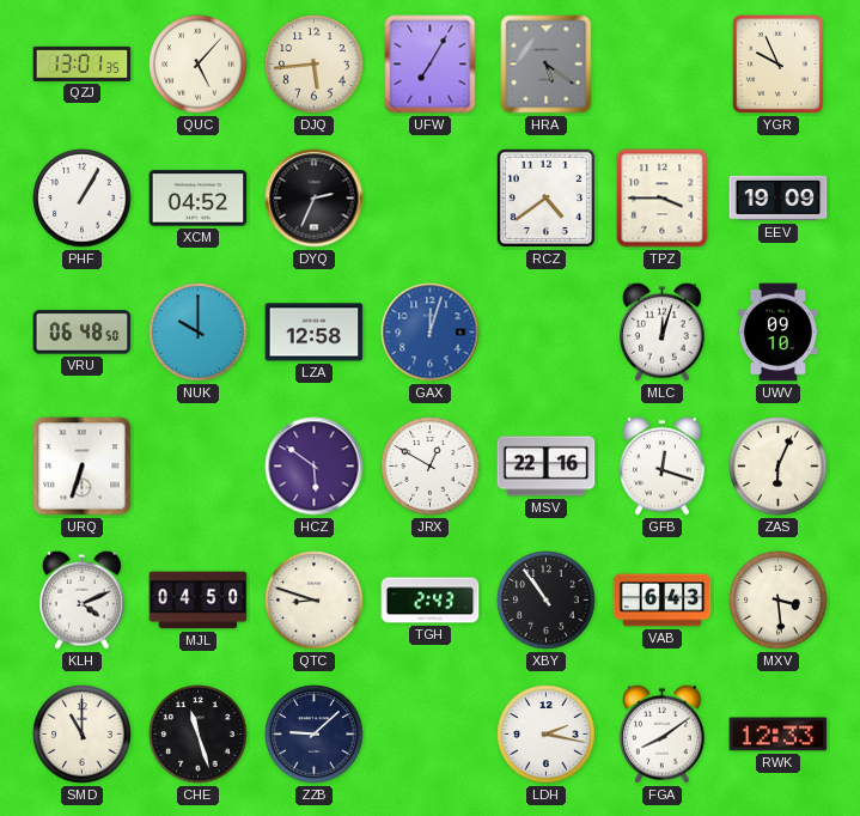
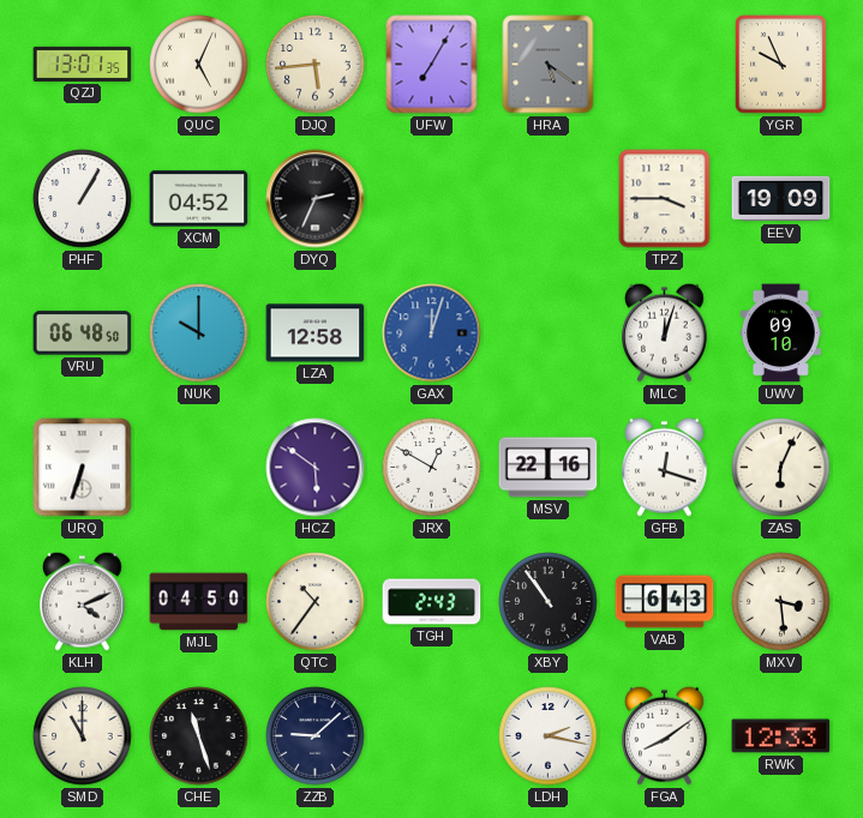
QUC: 5:07 -> 5:04
RCZ: 4:39 -> none
QTC: 8:48 -> 10:36
